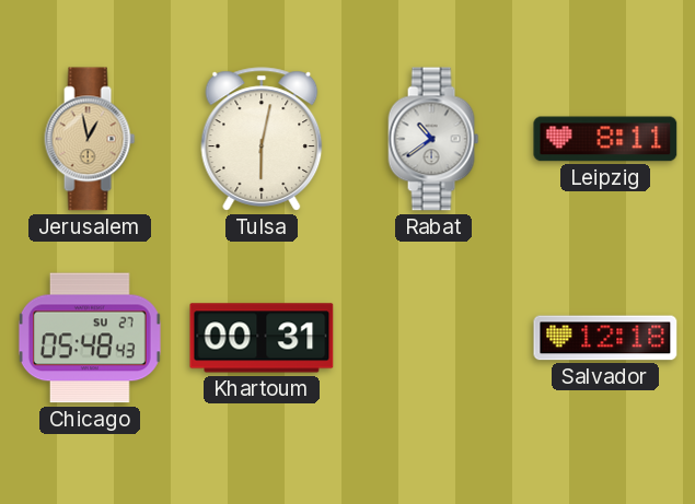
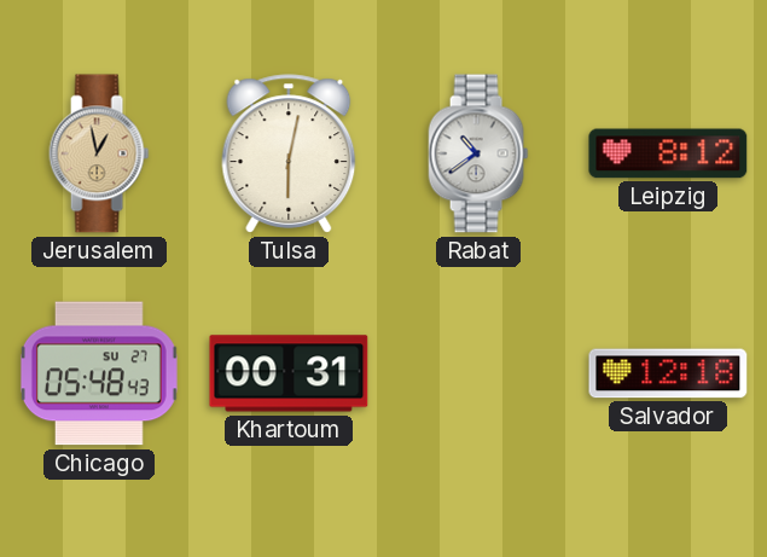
Leipzig: 8:11 -> 8:12
